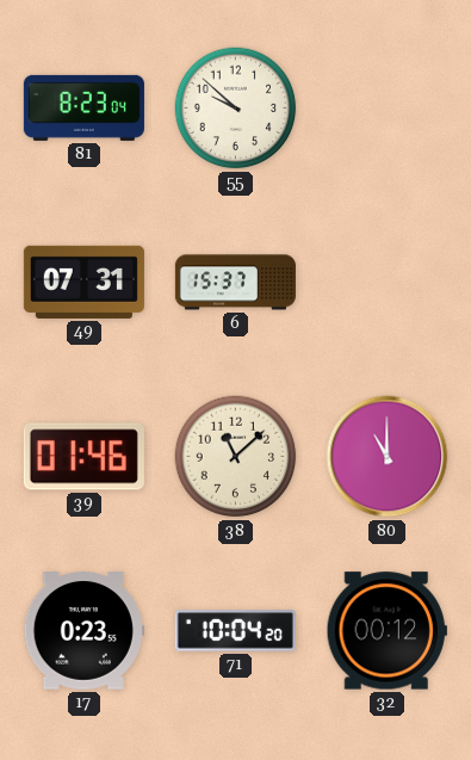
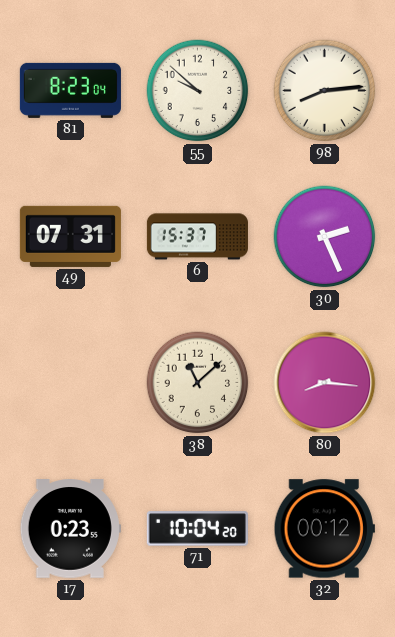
98: none -> 8:14
30: none -> 2:26
39: 01:46 -> none
80: 11:00 -> 8:16
